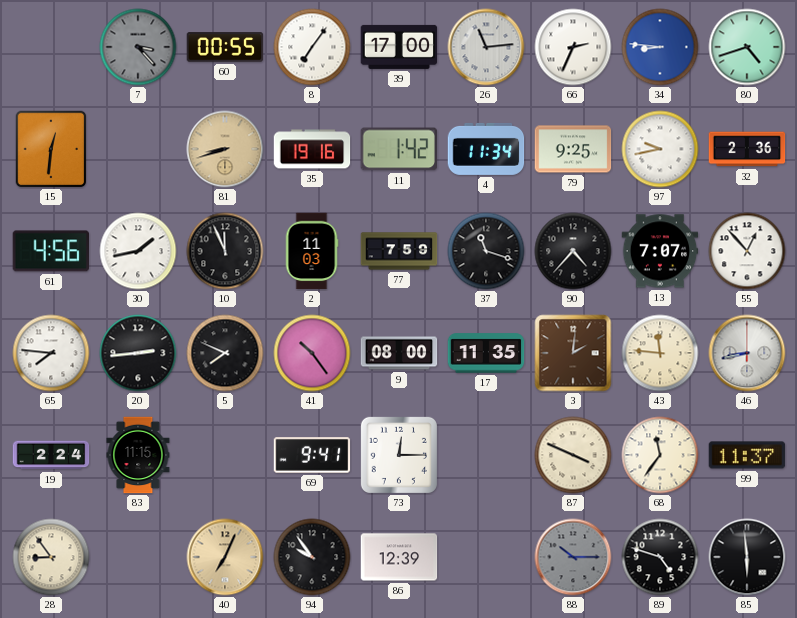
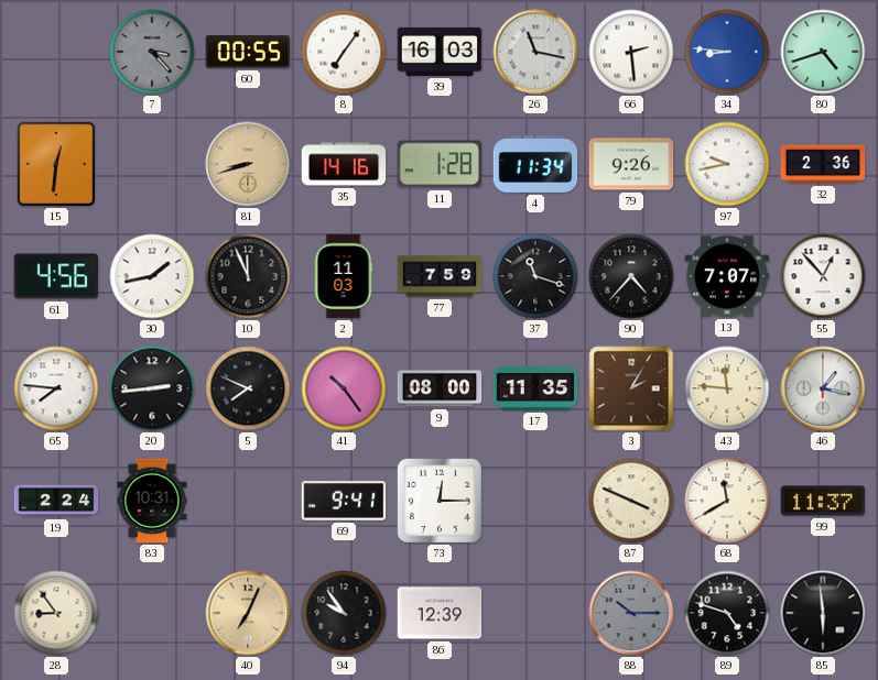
39: 17:00 -> 16:03
26: 11:14 -> 11:17
66: 2:34 -> 2:29
35: 19:16 -> 14:16
11: 1:42 -> 1:28
79: 9:25 -> 9:26
3: 2:01 -> 2:05
46: 8:43 -> 1:17
83: 11:15 -> 10:31
68: 11:36 -> 11:40
